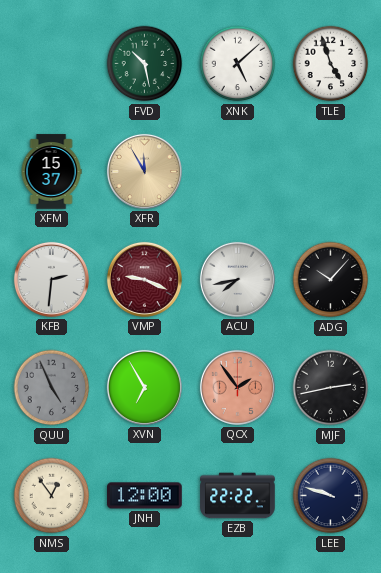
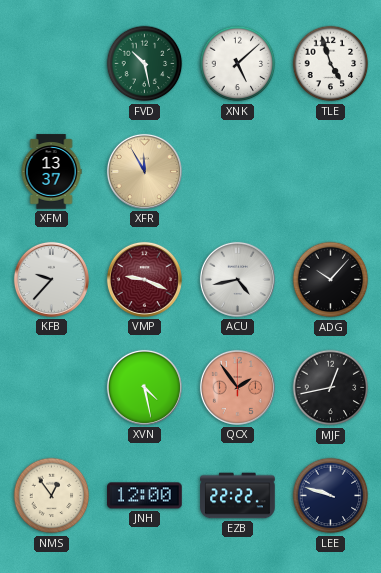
XFM: 15:37 -> 13:37
KFB: 2:31 -> 9:37
ACU: 7:43 -> 4:43
QUU: 4:56 -> none
XVN: 6:55 -> 4:28
MJF: 2:43 -> 12:43
